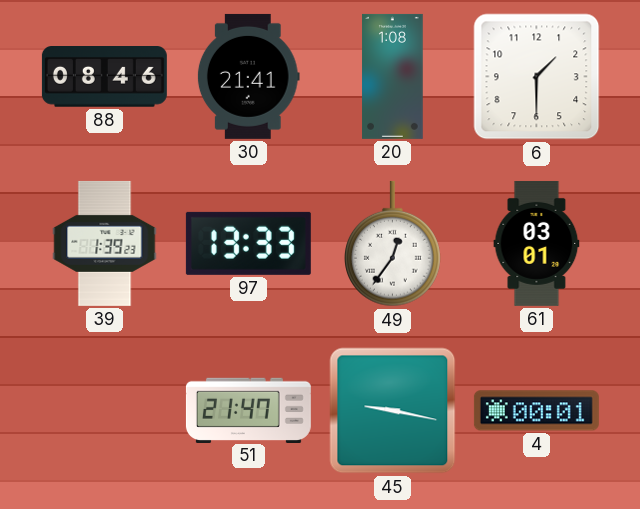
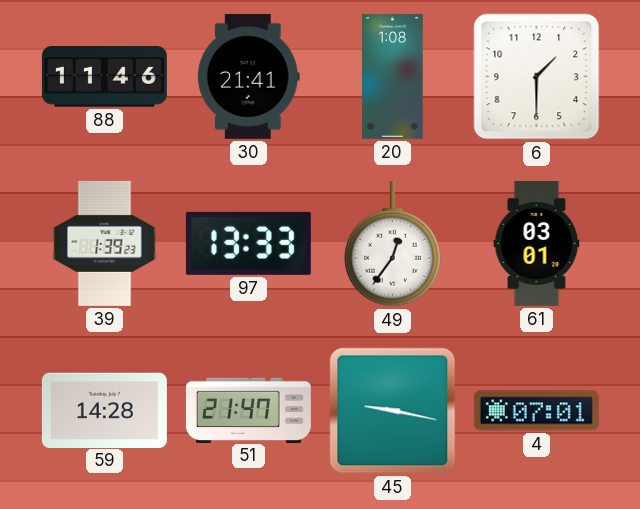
88: 08:46 -> 11:46
59: none -> 14:28
4: 00:01 -> 07:01
